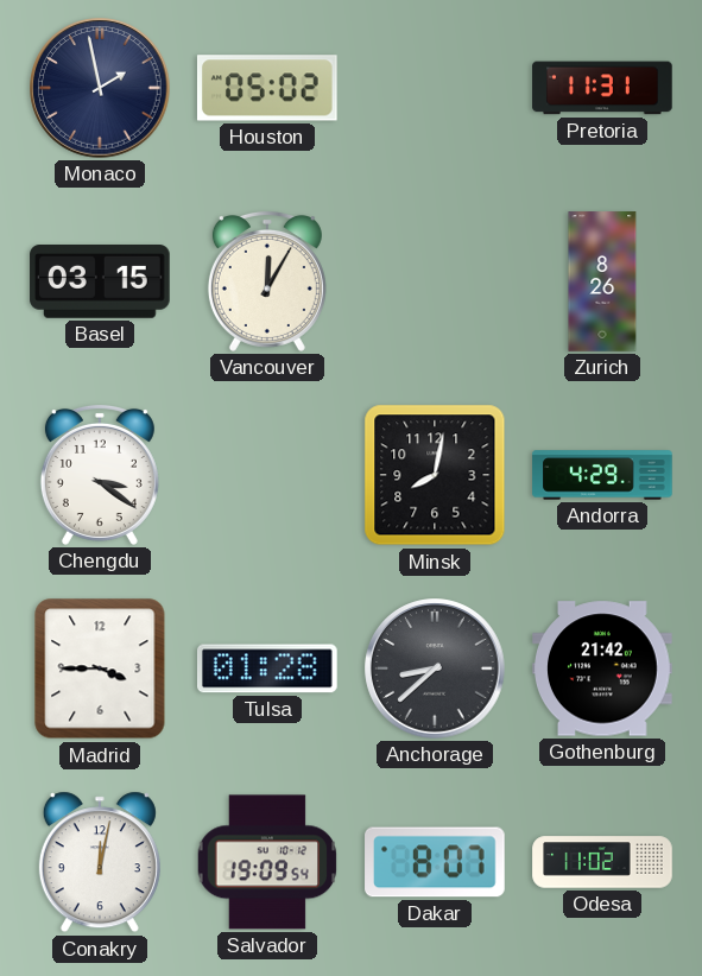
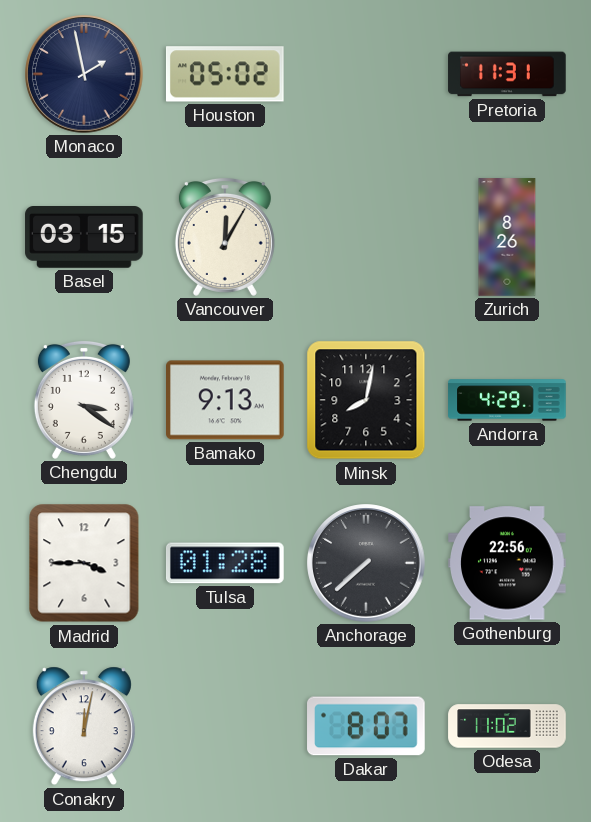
Bamako: none -> 9:13
Anchorage: 8:38 -> 7:38
Gothenburg: 21:42 -> 22:56
Salvador: 19:09 -> none
